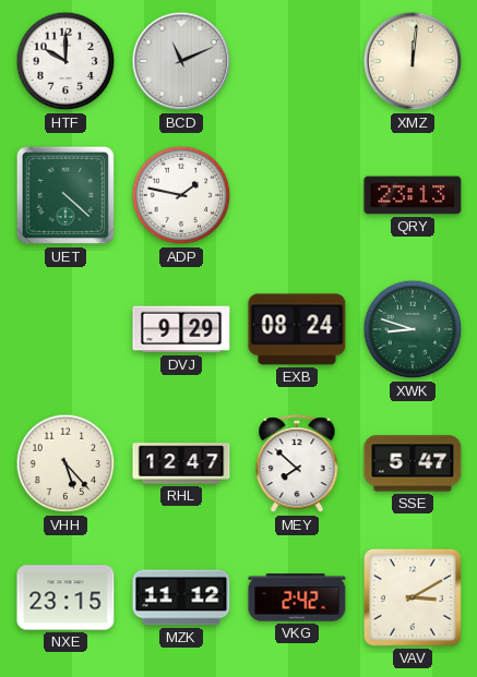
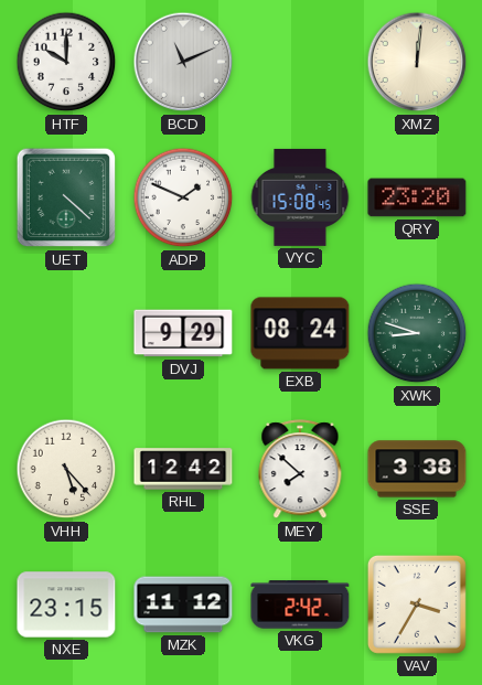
ADP: 1:47 -> 1:49
VYC: none -> 15:08
QRY: 23:13 -> 23:20
RHL: 12:47 -> 12:42
SSE: 5:47 -> 3:38
VAV: 3:10 -> 3:35
